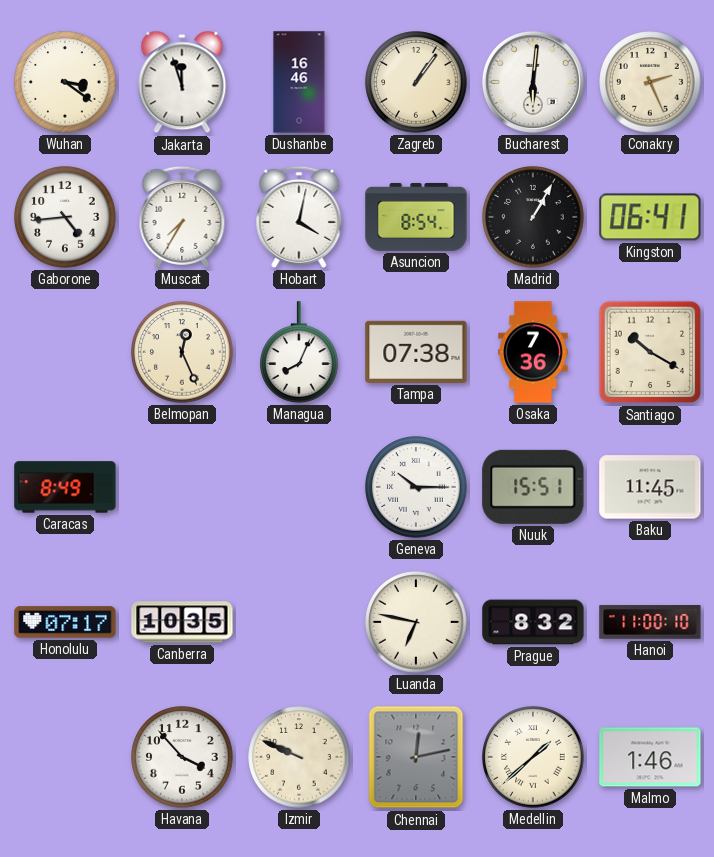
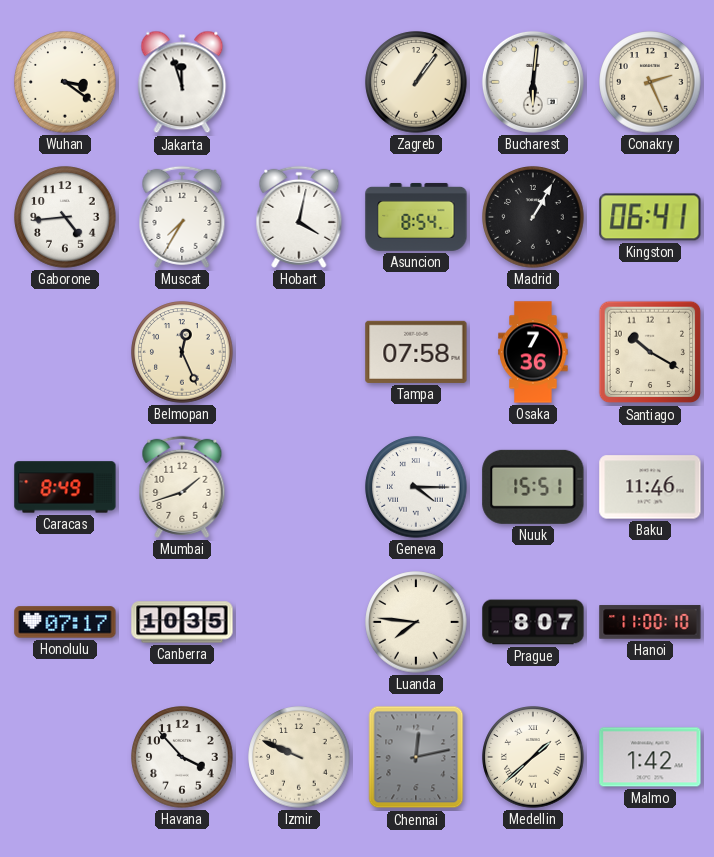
Dushanbe: 16:46 -> none
Managua: 8:04 -> none
Tampa: 07:38 -> 07:58
Mumbai: none -> 1:42
Geneva: 10:15 -> 4:15
Baku: 11:45 -> 11:46
Luanda: 6:47 -> 7:46
Prague: 8:32 -> 8:07
Malmo: 1:46 -> 1:42
